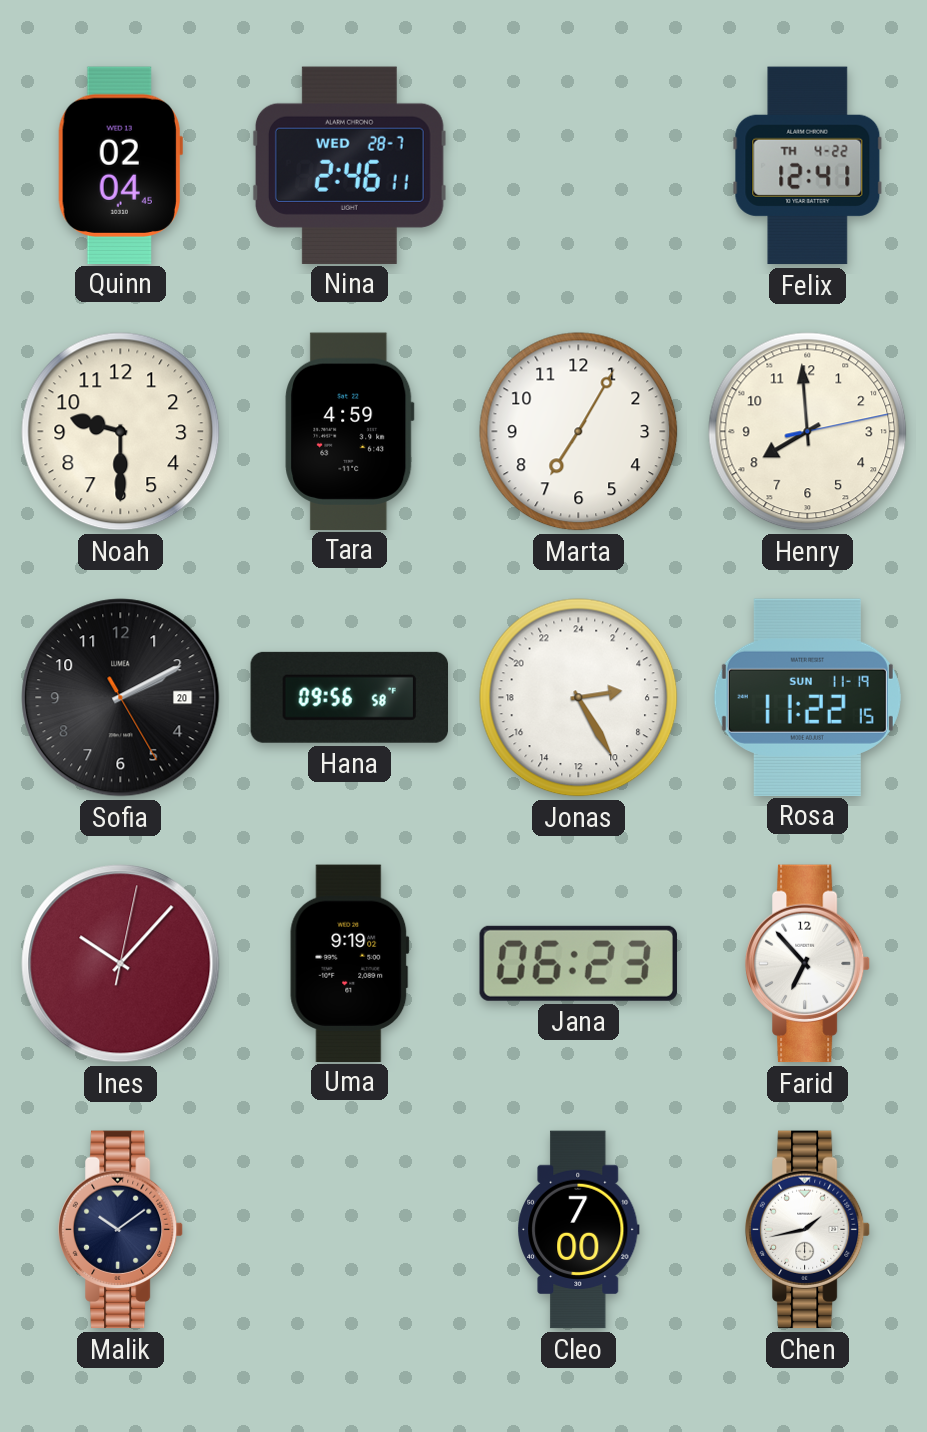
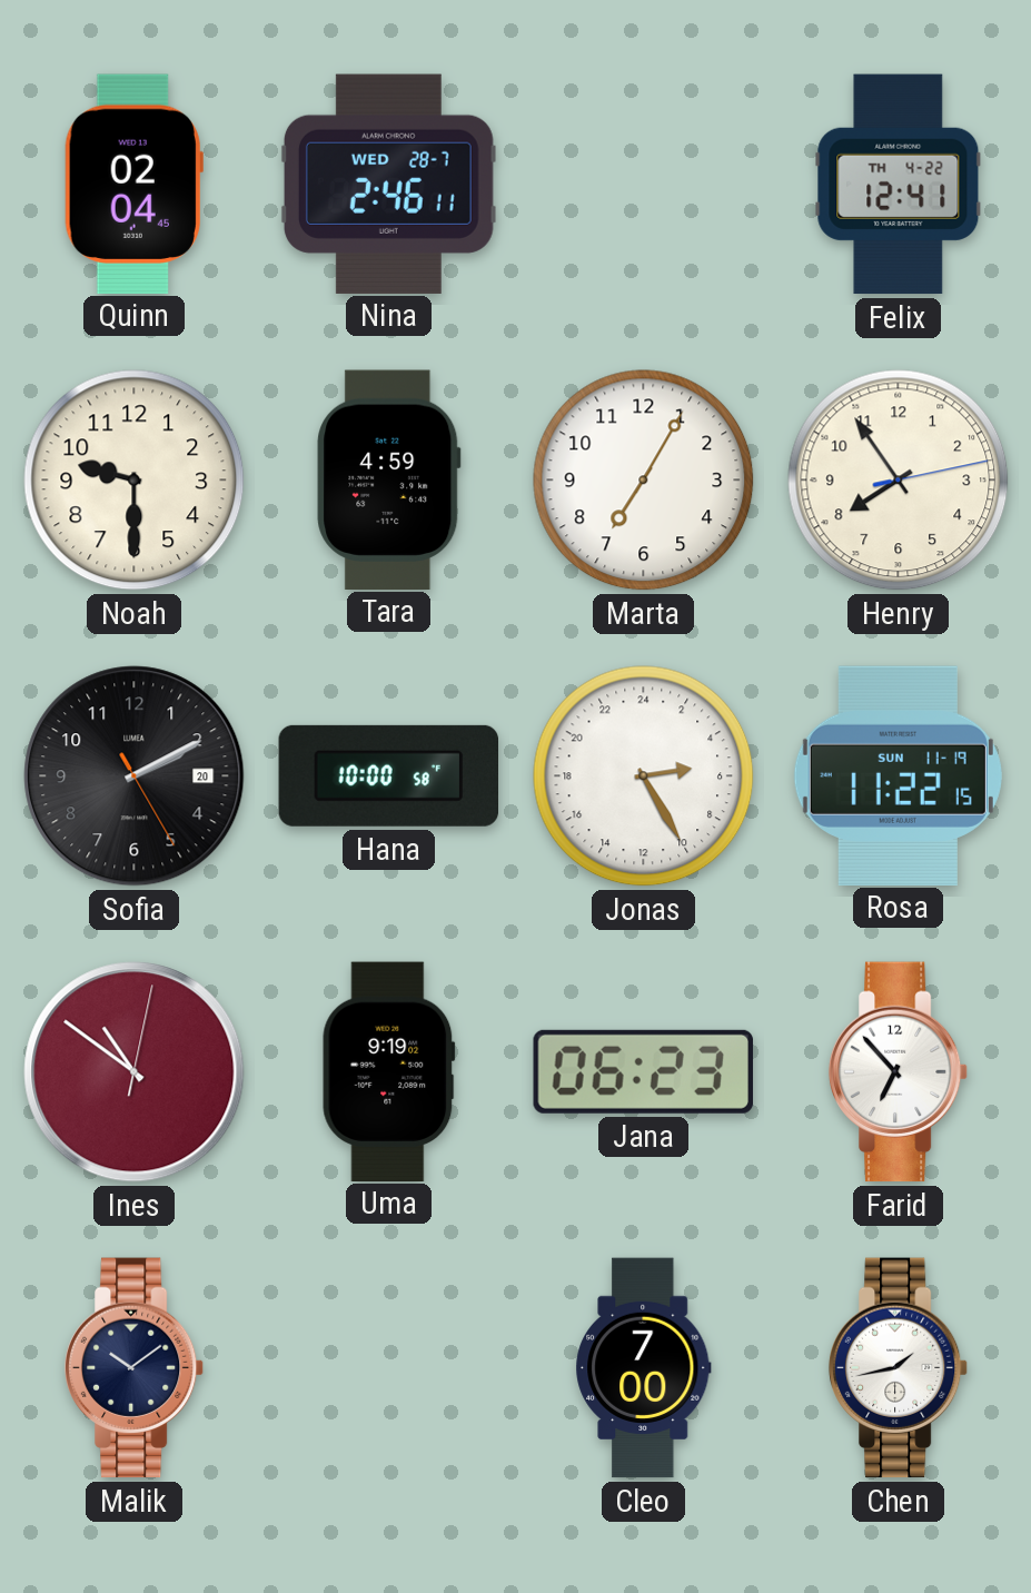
Henry: 7:59 -> 7:54
Hana: 09:56 -> 10:00
Ines: 10:07 -> 10:51
